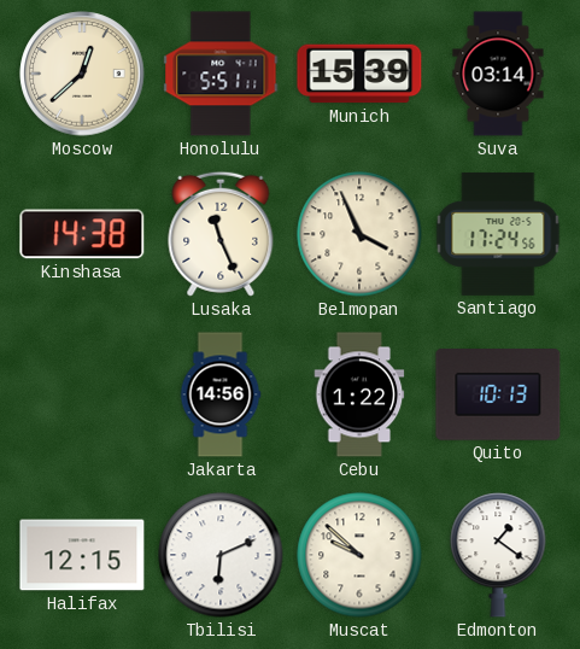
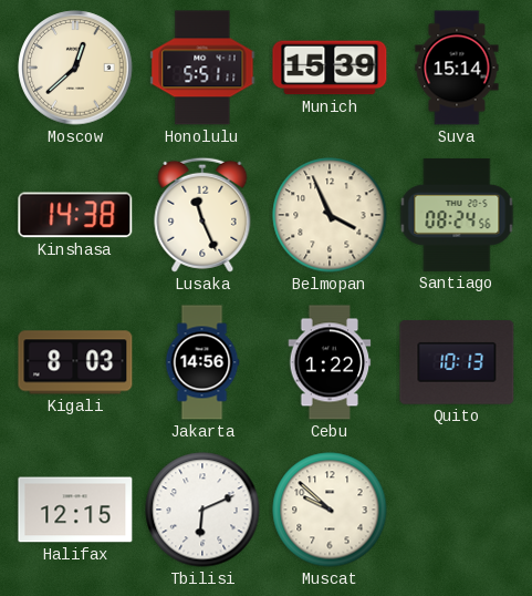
Suva: 03:14 -> 15:14
Santiago: 17:24 -> 08:24
Kigali: none -> 8:03
Edmonton: 1:21 -> none
